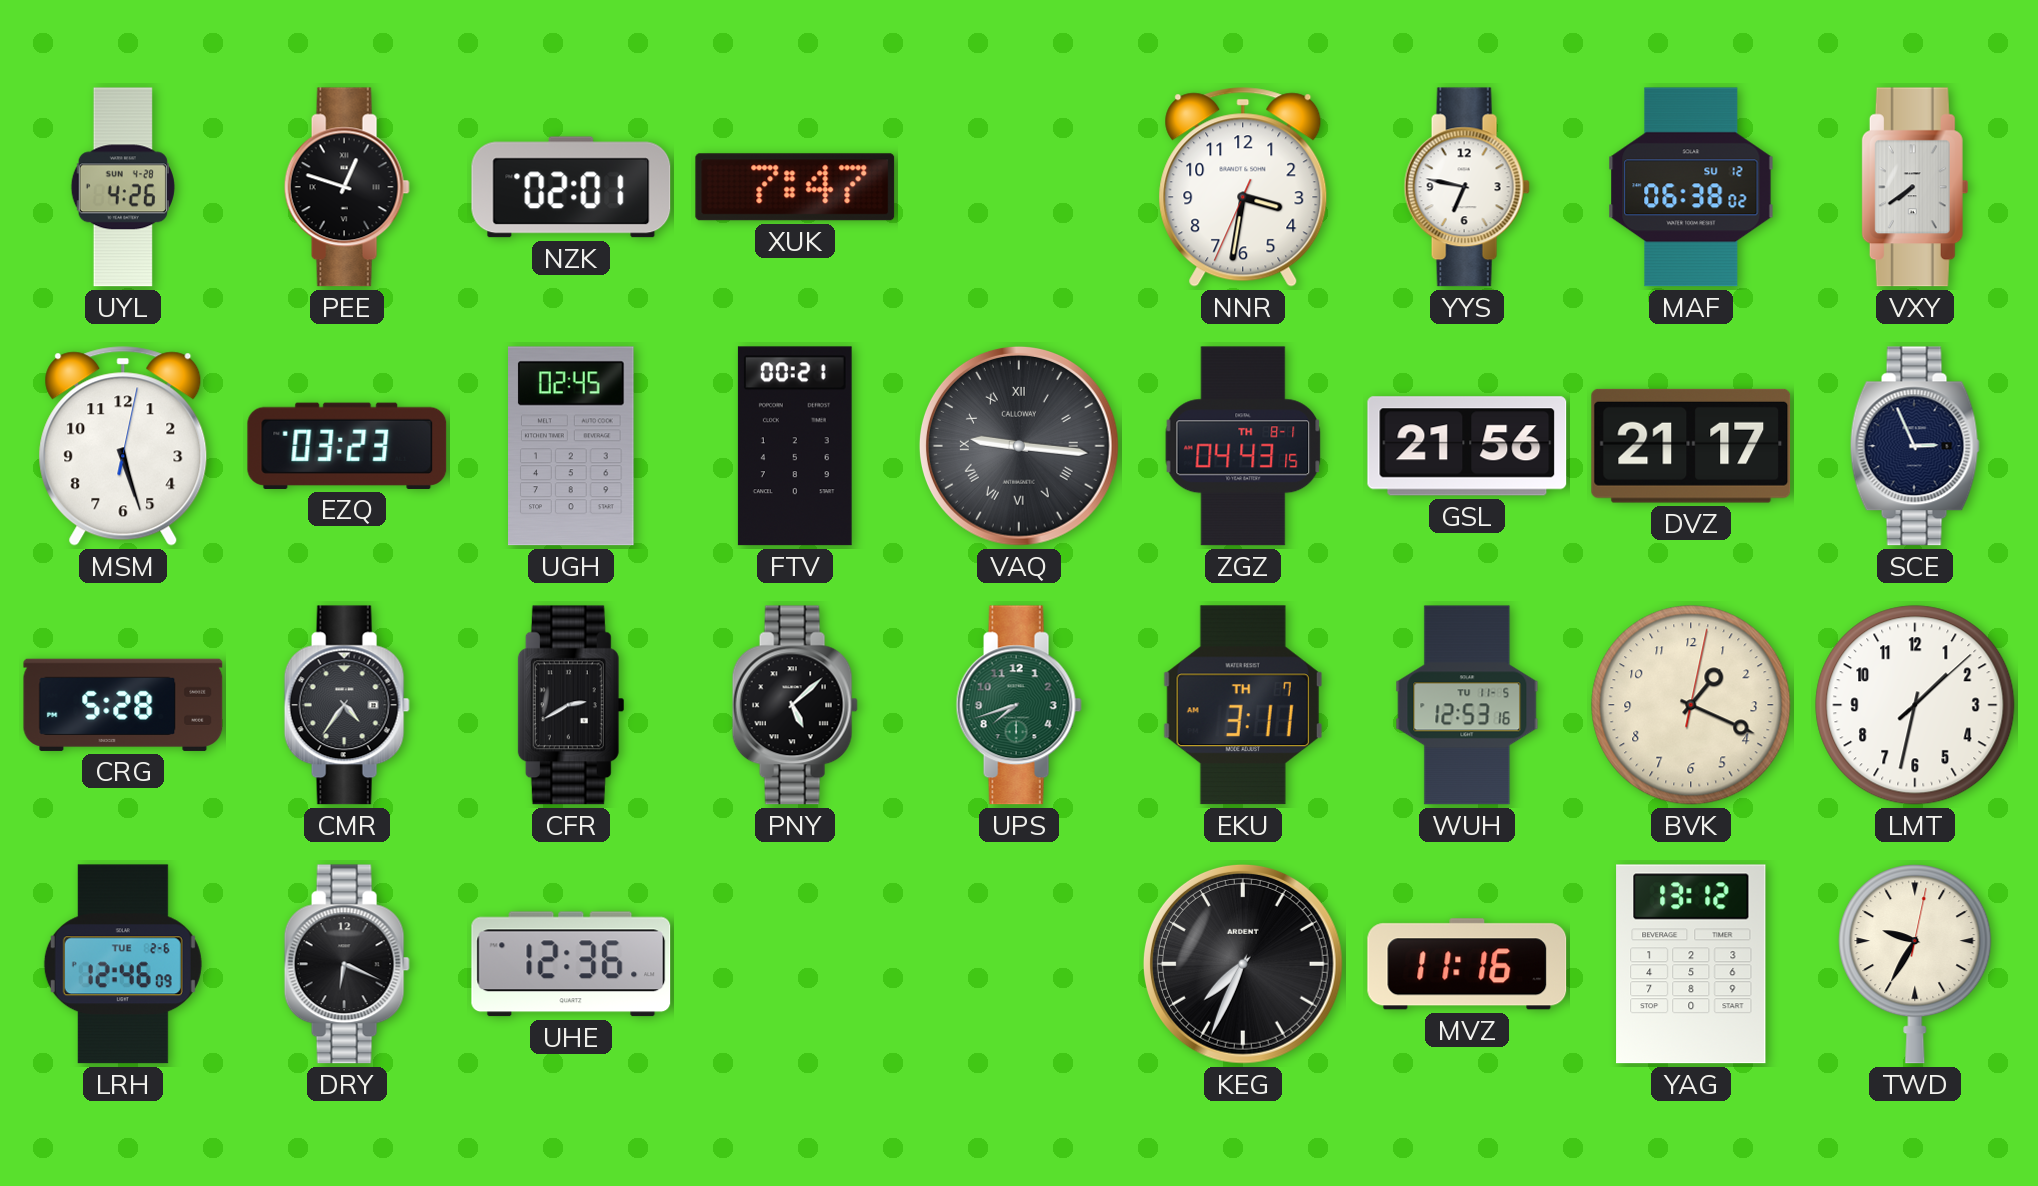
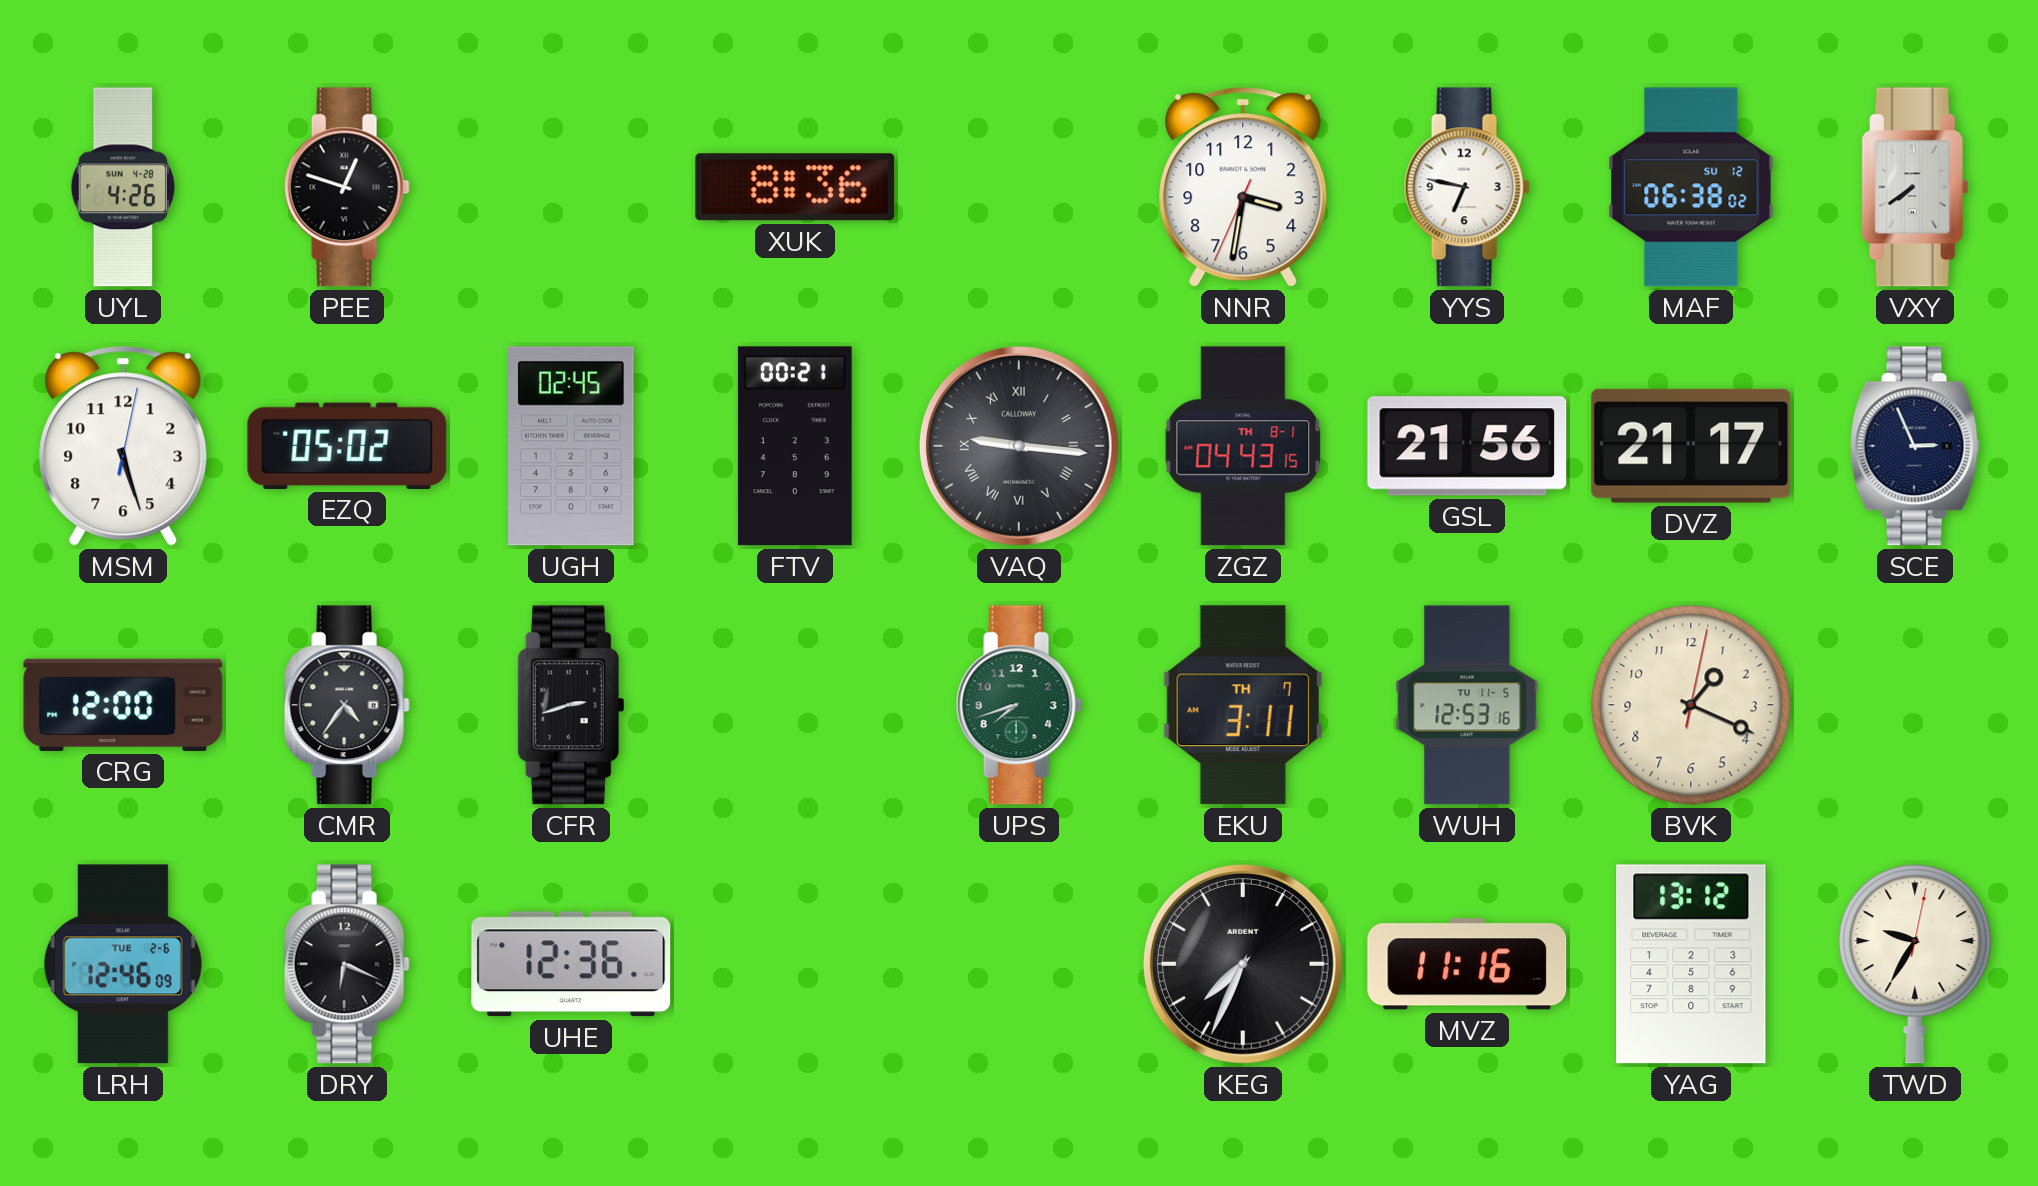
NZK: 02:01 -> none
XUK: 7:47 -> 8:36
EZQ: 03:23 -> 05:02
CRG: 5:28 -> 12:00
CFR: 2:40 -> 2:42
PNY: 5:08 -> none
LMT: 1:32 -> none
